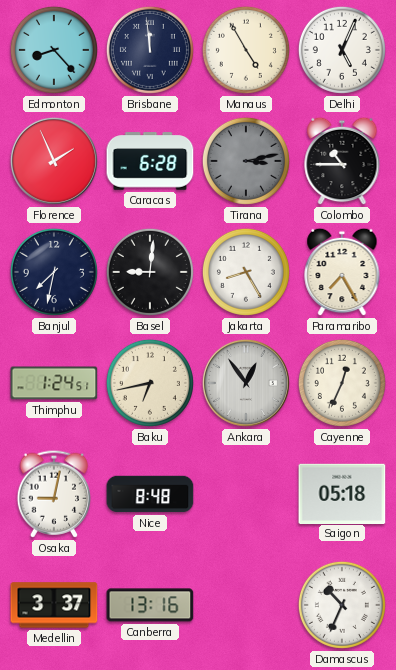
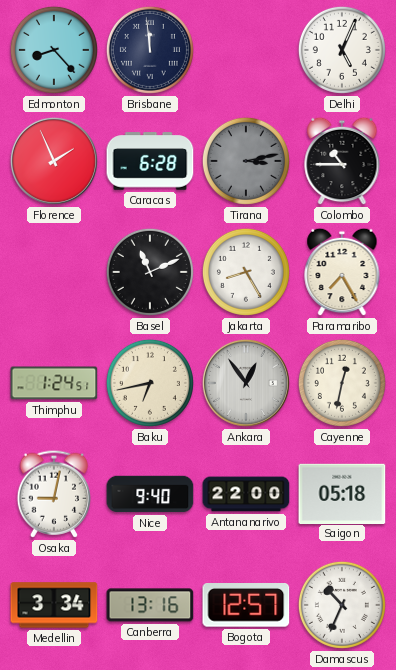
Manaus: 4:55 -> none
Banjul: 7:32 -> none
Basel: 9:01 -> 11:11
Cayenne: 12:34 -> 12:32
Nice: 8:48 -> 9:40
Antananarivo: none -> 22:00
Medellin: 3:37 -> 3:34
Bogota: none -> 12:57
